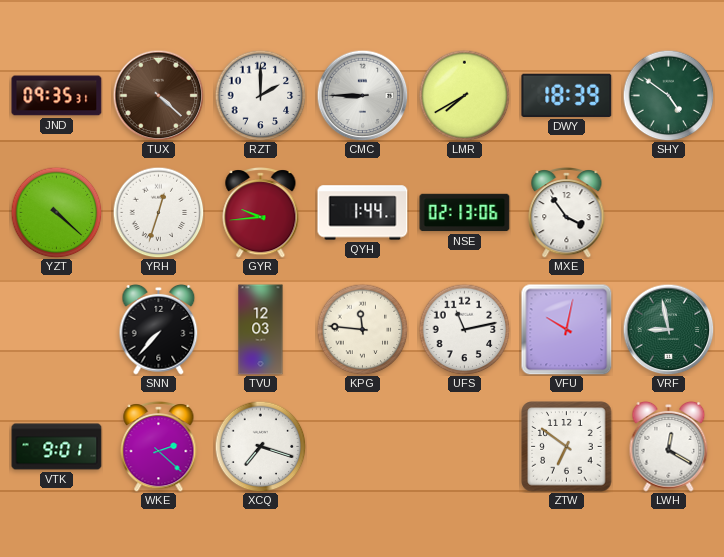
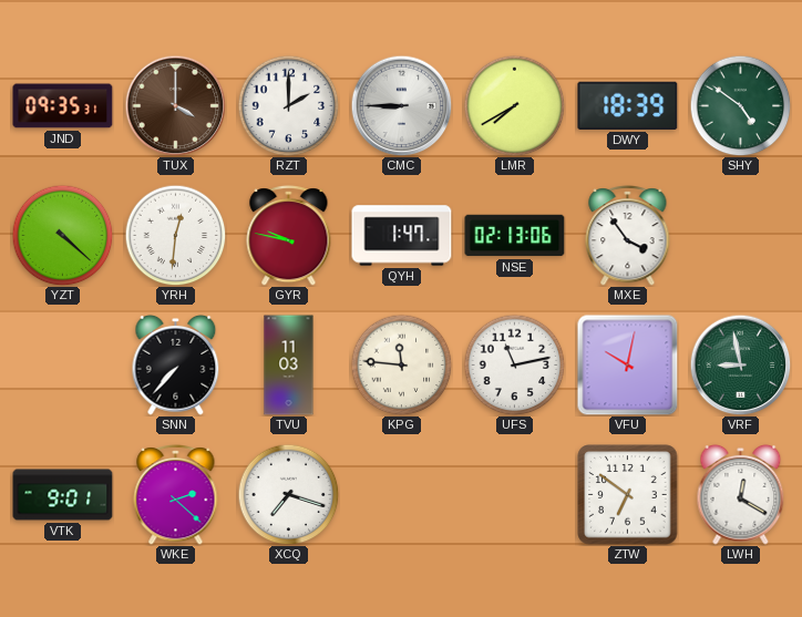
TUX: 4:22 -> 4:00
YRH: 12:33 -> 12:31
GYR: 9:44 -> 9:47
QYH: 1:44 -> 1:47
TVU: 12:03 -> 11:03
